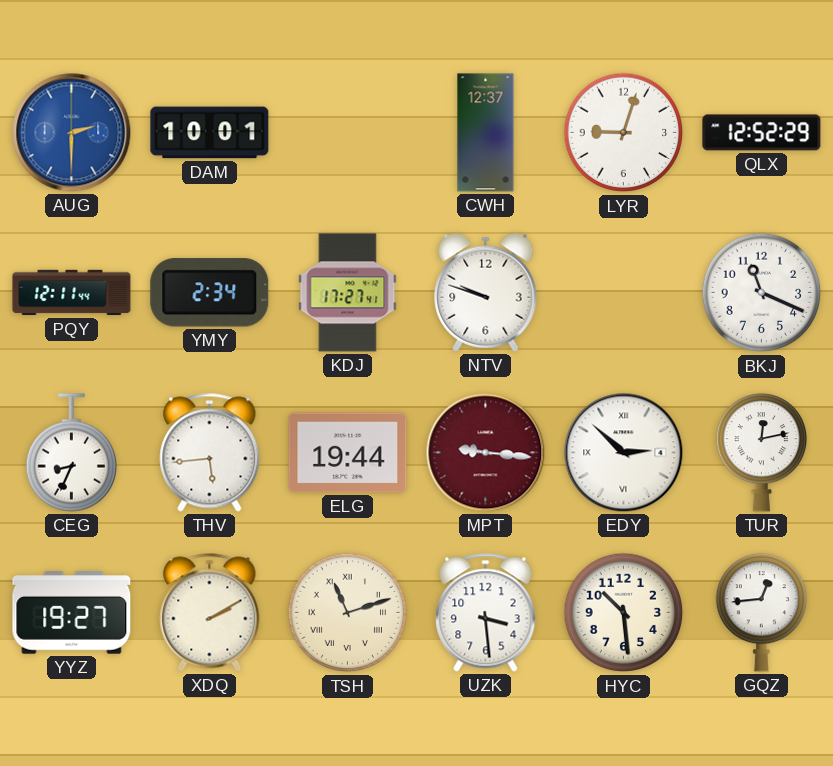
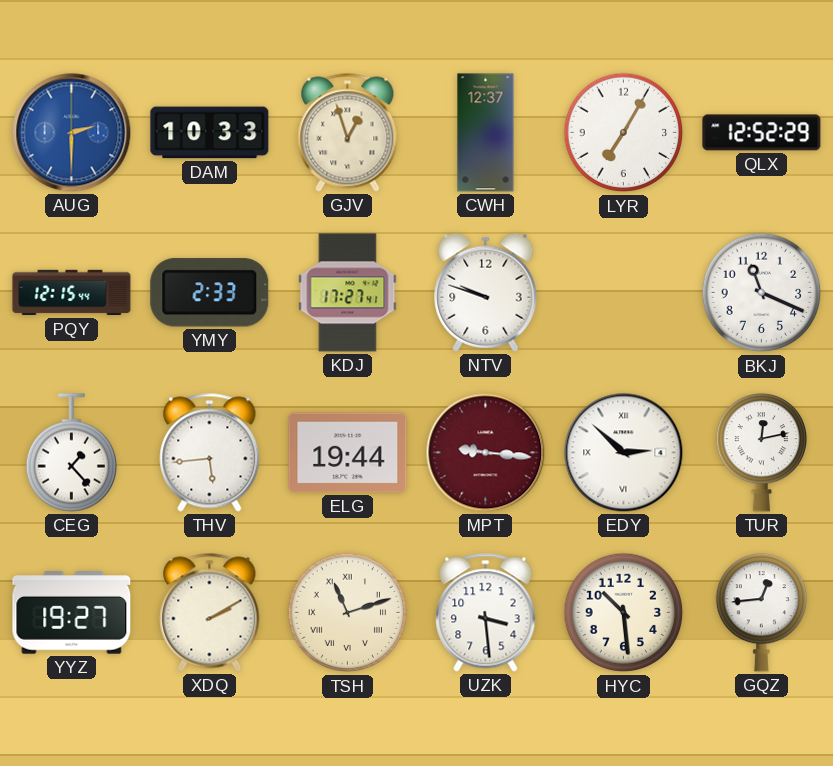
DAM: 10:01 -> 10:33
GJV: none -> 12:57
LYR: 9:03 -> 7:05
PQY: 12:11 -> 12:15
YMY: 2:34 -> 2:33
CEG: 8:34 -> 1:23
